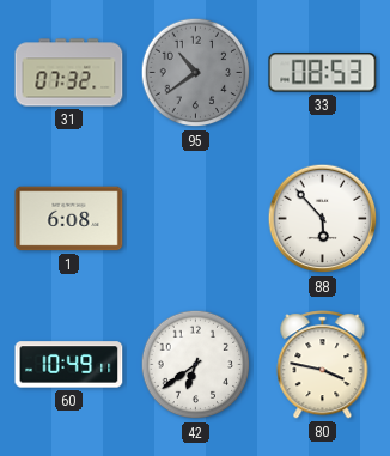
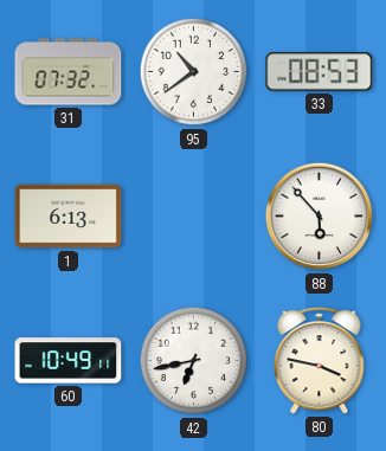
95 dial: grey -> white
1: 6:08 -> 6:13
42: 6:39 -> 6:43
